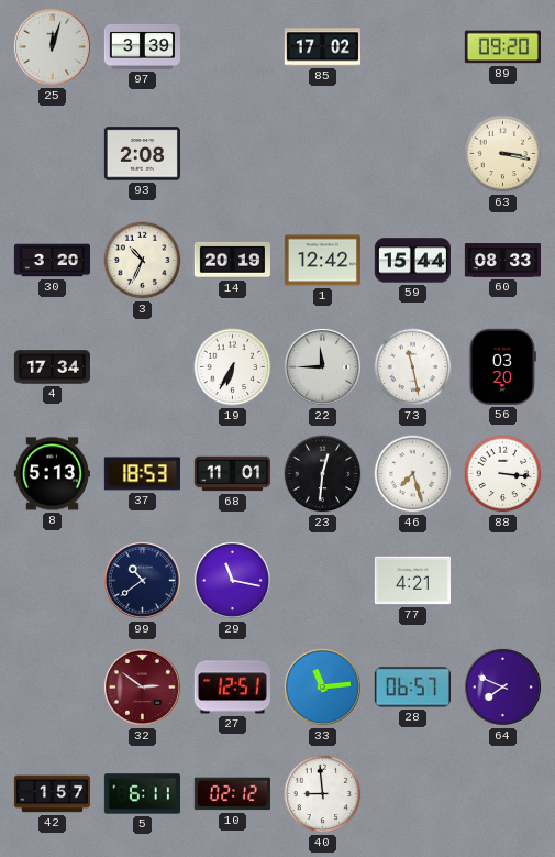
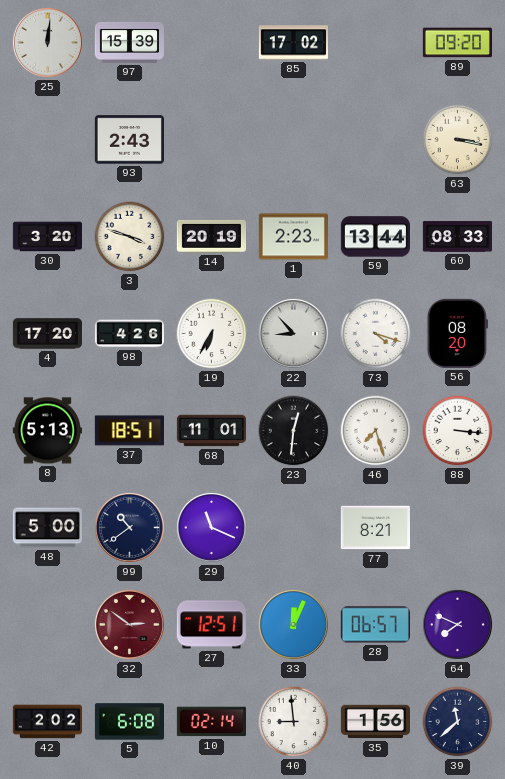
25: 12:03 -> 12:01
97: 3:39 -> 15:39
93: 2:08 -> 2:43
3: 10:34 -> 3:48
1: 12:42 -> 2:23
59: 15:44 -> 13:44
4: 17:34 -> 17:20
98: none -> 4:26
22: 11:45 -> 8:53
73: 11:28 -> 4:18
56: 03:20 -> 08:20
37: 18:53 -> 18:51
48: none -> 5:00
29: 11:17 -> 11:19
77: 4:21 -> 8:21
33: 11:14 -> 12:04
42: 1:57 -> 2:02
5: 6:11 -> 6:08
10: 02:12 -> 02:14
35: none -> 1:56
39: none -> 11:38
